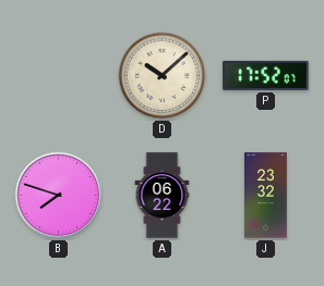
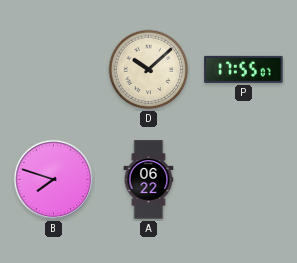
P: 17:52 -> 17:55
J: 23:32 -> none
